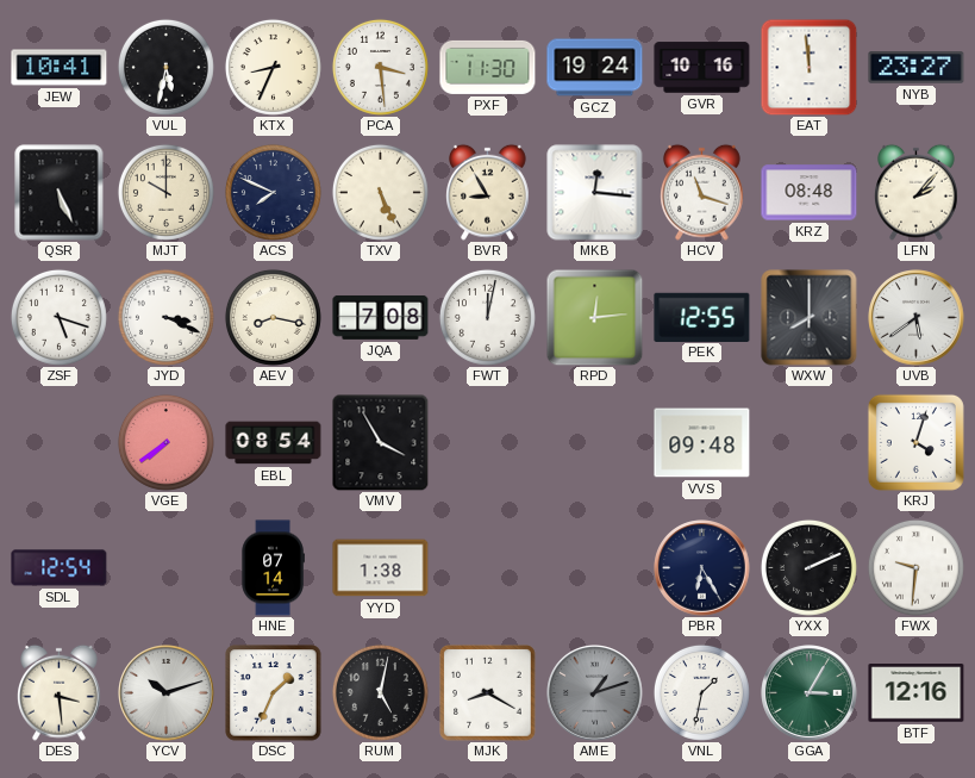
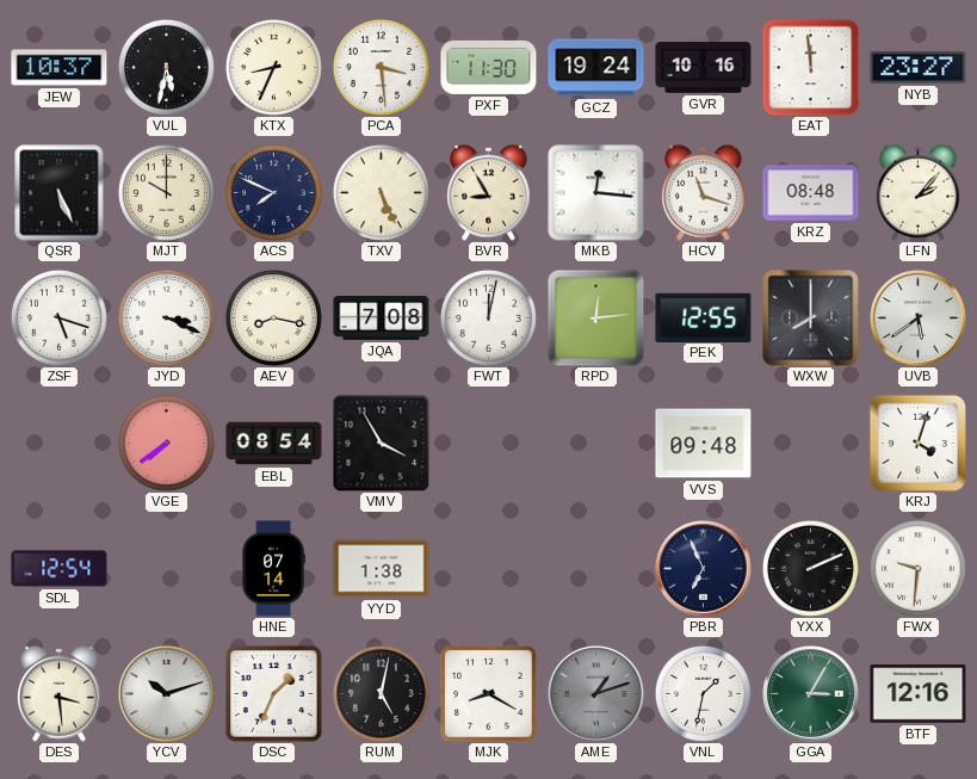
JEW: 10:41 -> 10:37
PBR: 6:25 -> 6:56
